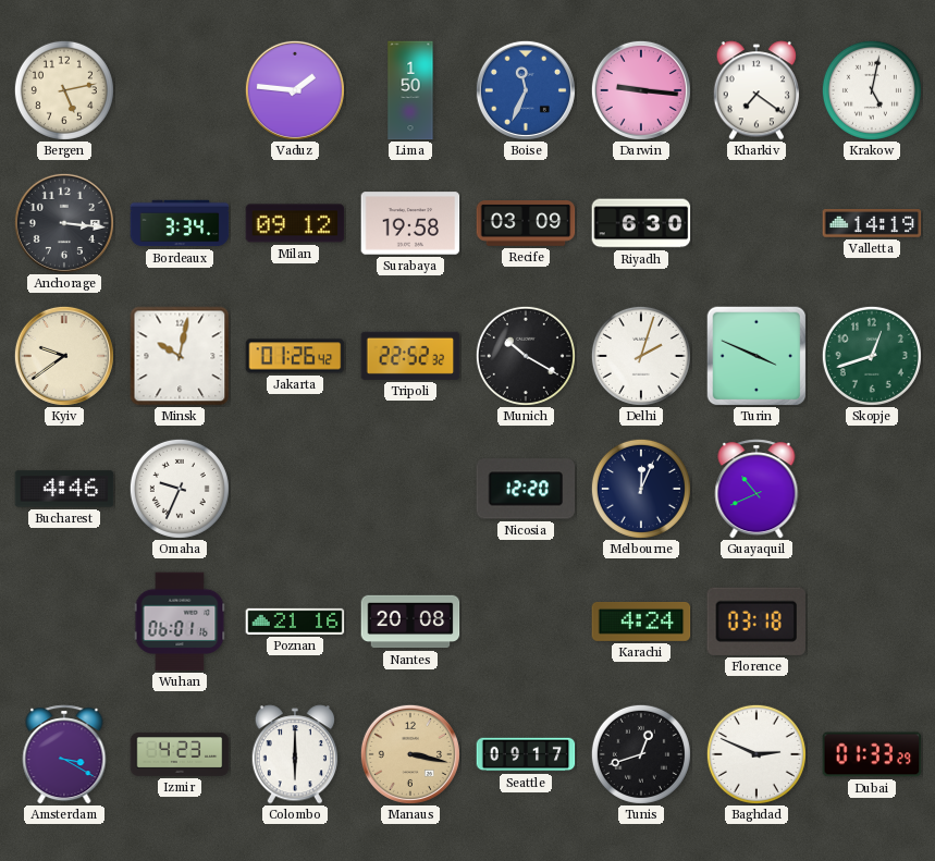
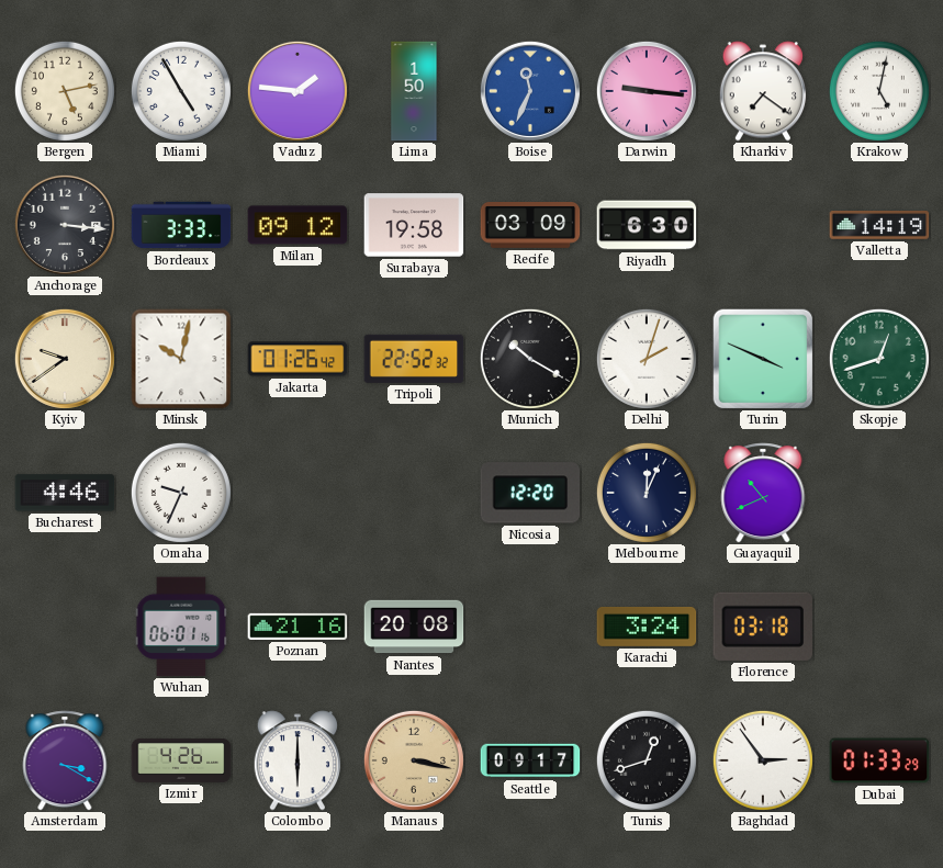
Miami: none -> 4:55
Bordeaux: 3:34 -> 3:33
Karachi: 4:24 -> 3:24
Izmir: 4:23 -> 4:26
Baghdad: 2:49 -> 2:54
